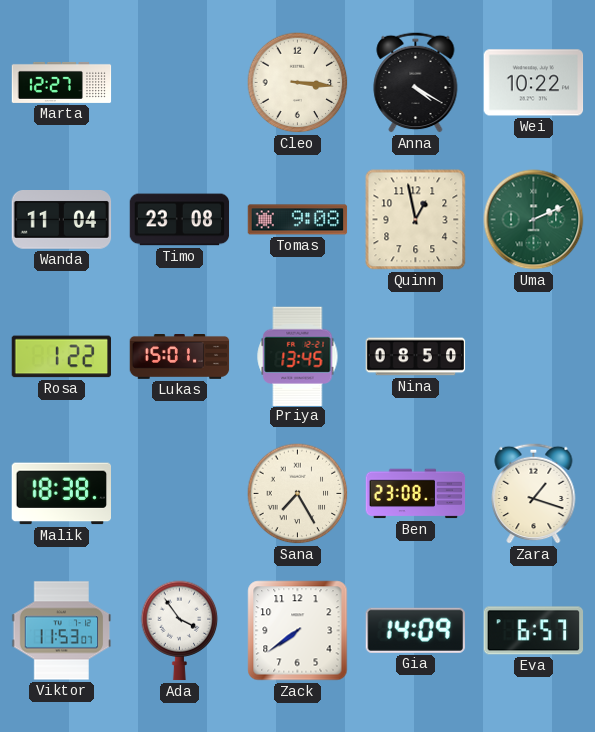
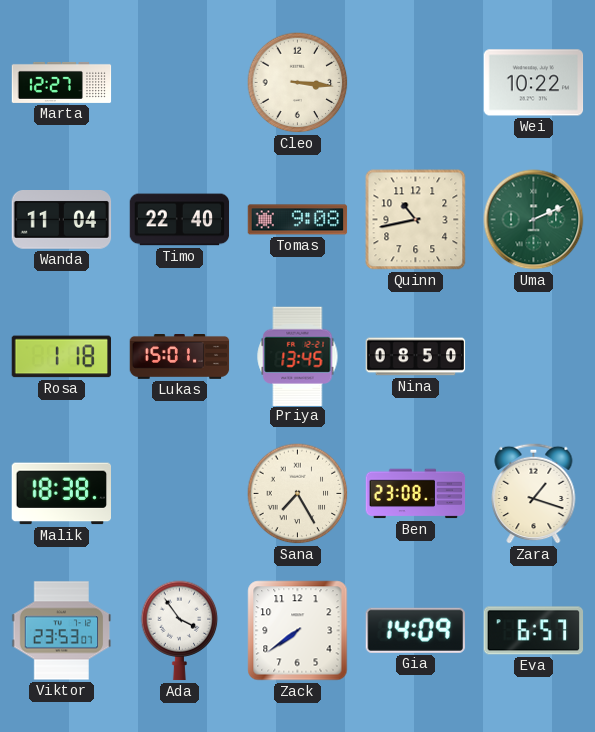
Anna: 4:20 -> none
Timo: 23:08 -> 22:40
Quinn: 12:58 -> 10:43
Rosa: 1:22 -> 1:18
Viktor: 11:53 -> 23:53
